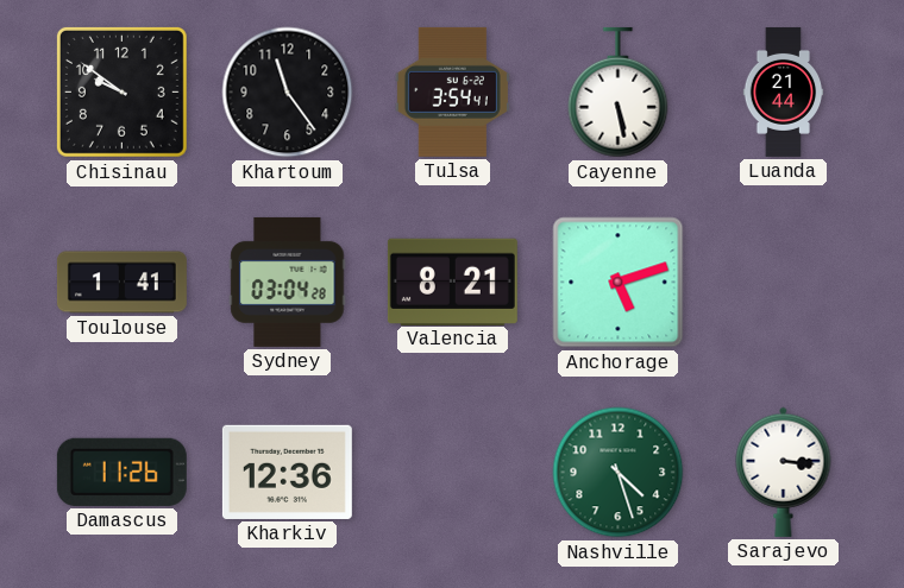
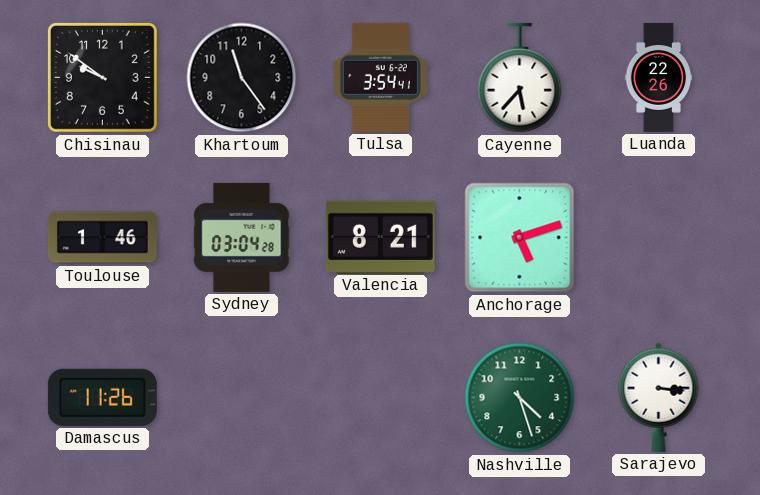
Cayenne: 5:28 -> 5:37
Luanda: 21:44 -> 22:26
Toulouse: 1:41 -> 1:46
Kharkiv: 12:36 -> none
